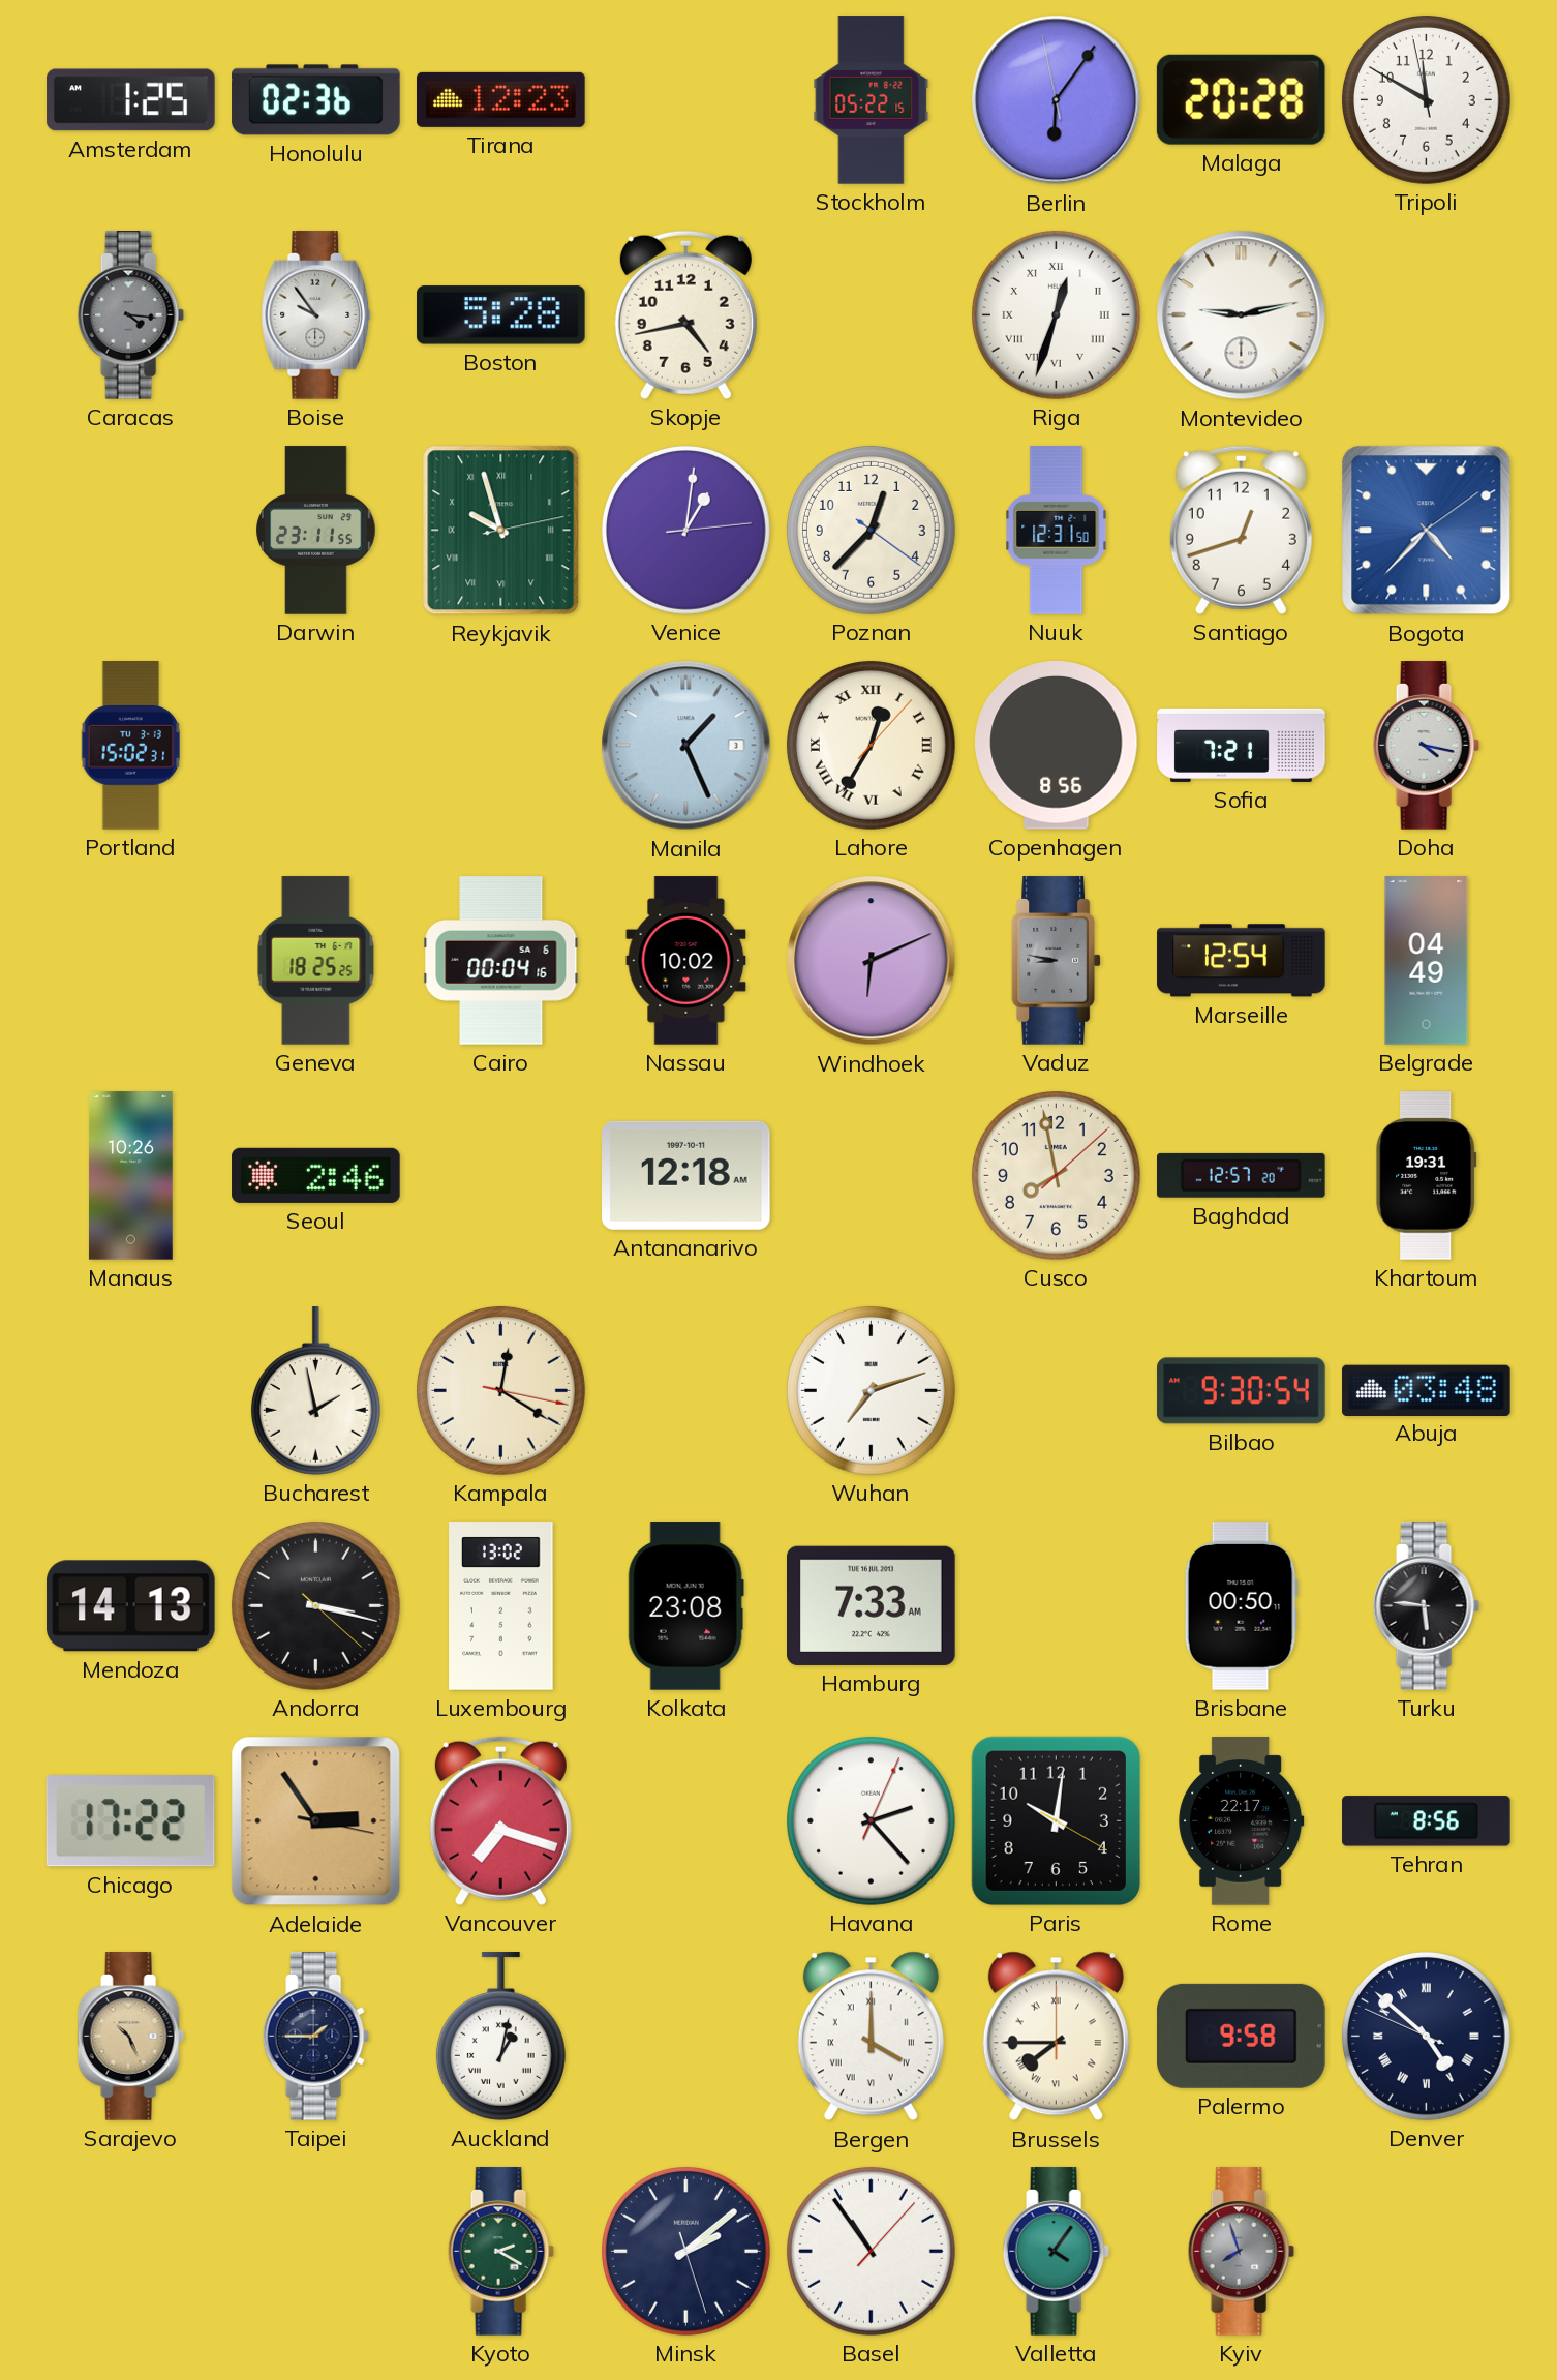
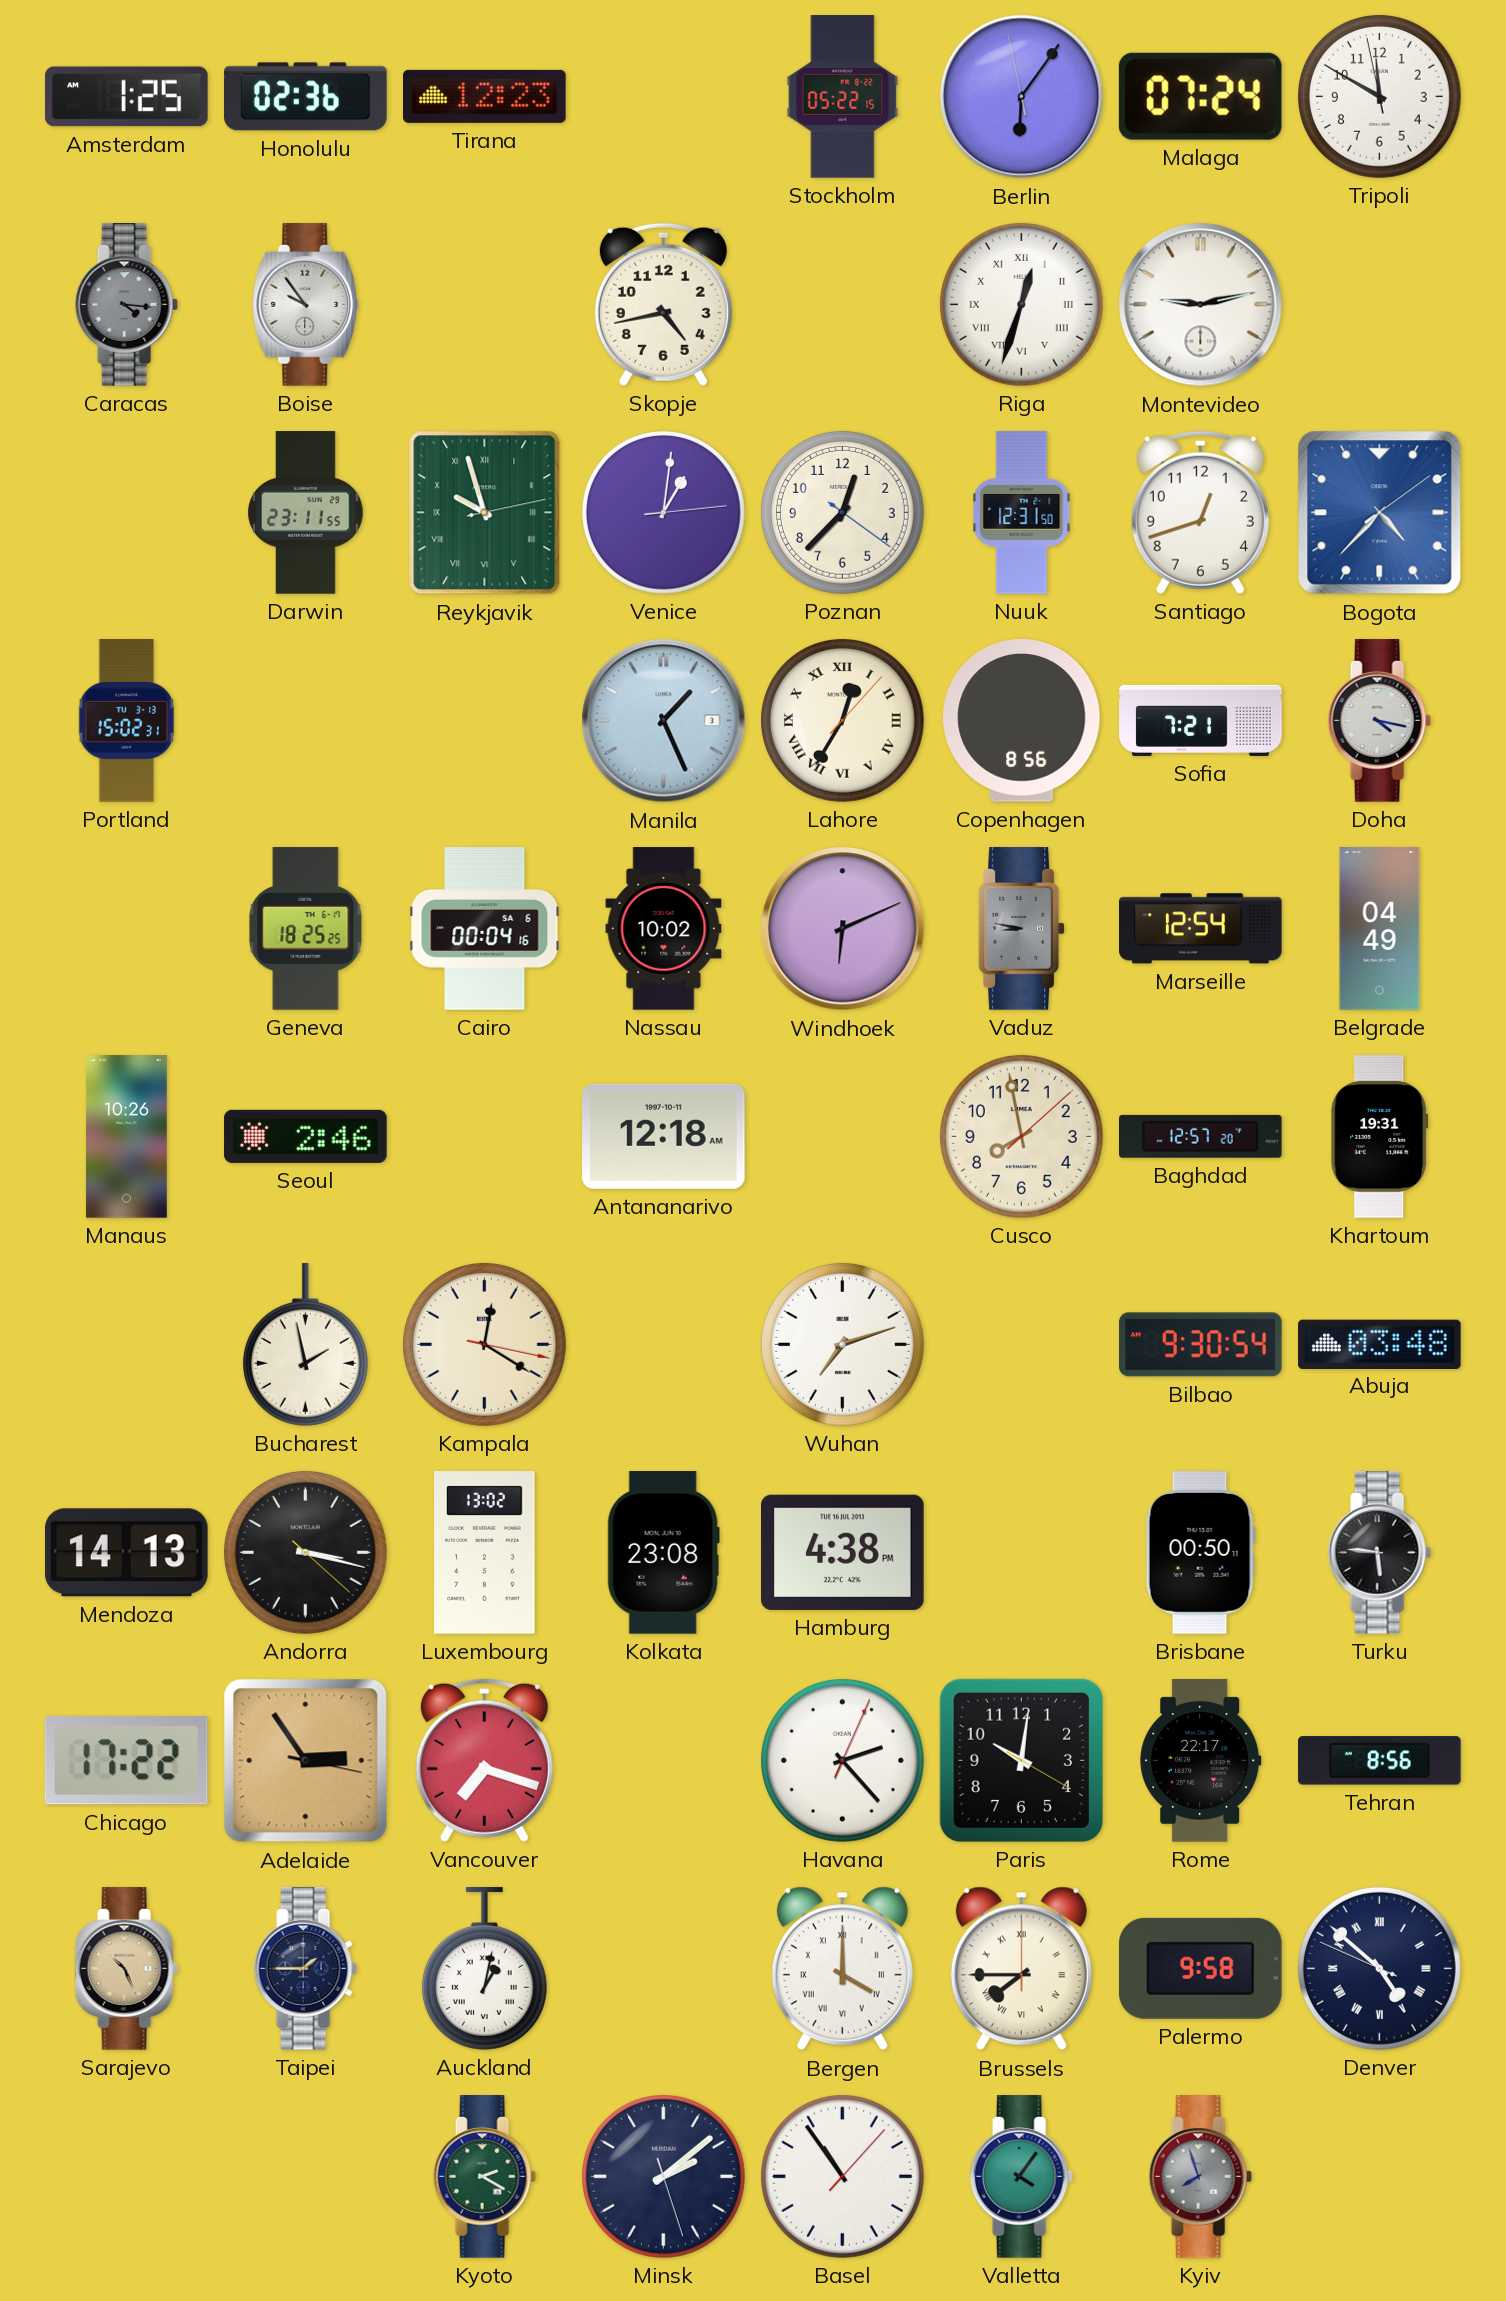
Malaga: 20:28 -> 07:24
Boston: 5:28 -> none
Hamburg: 7:33 -> 4:38
